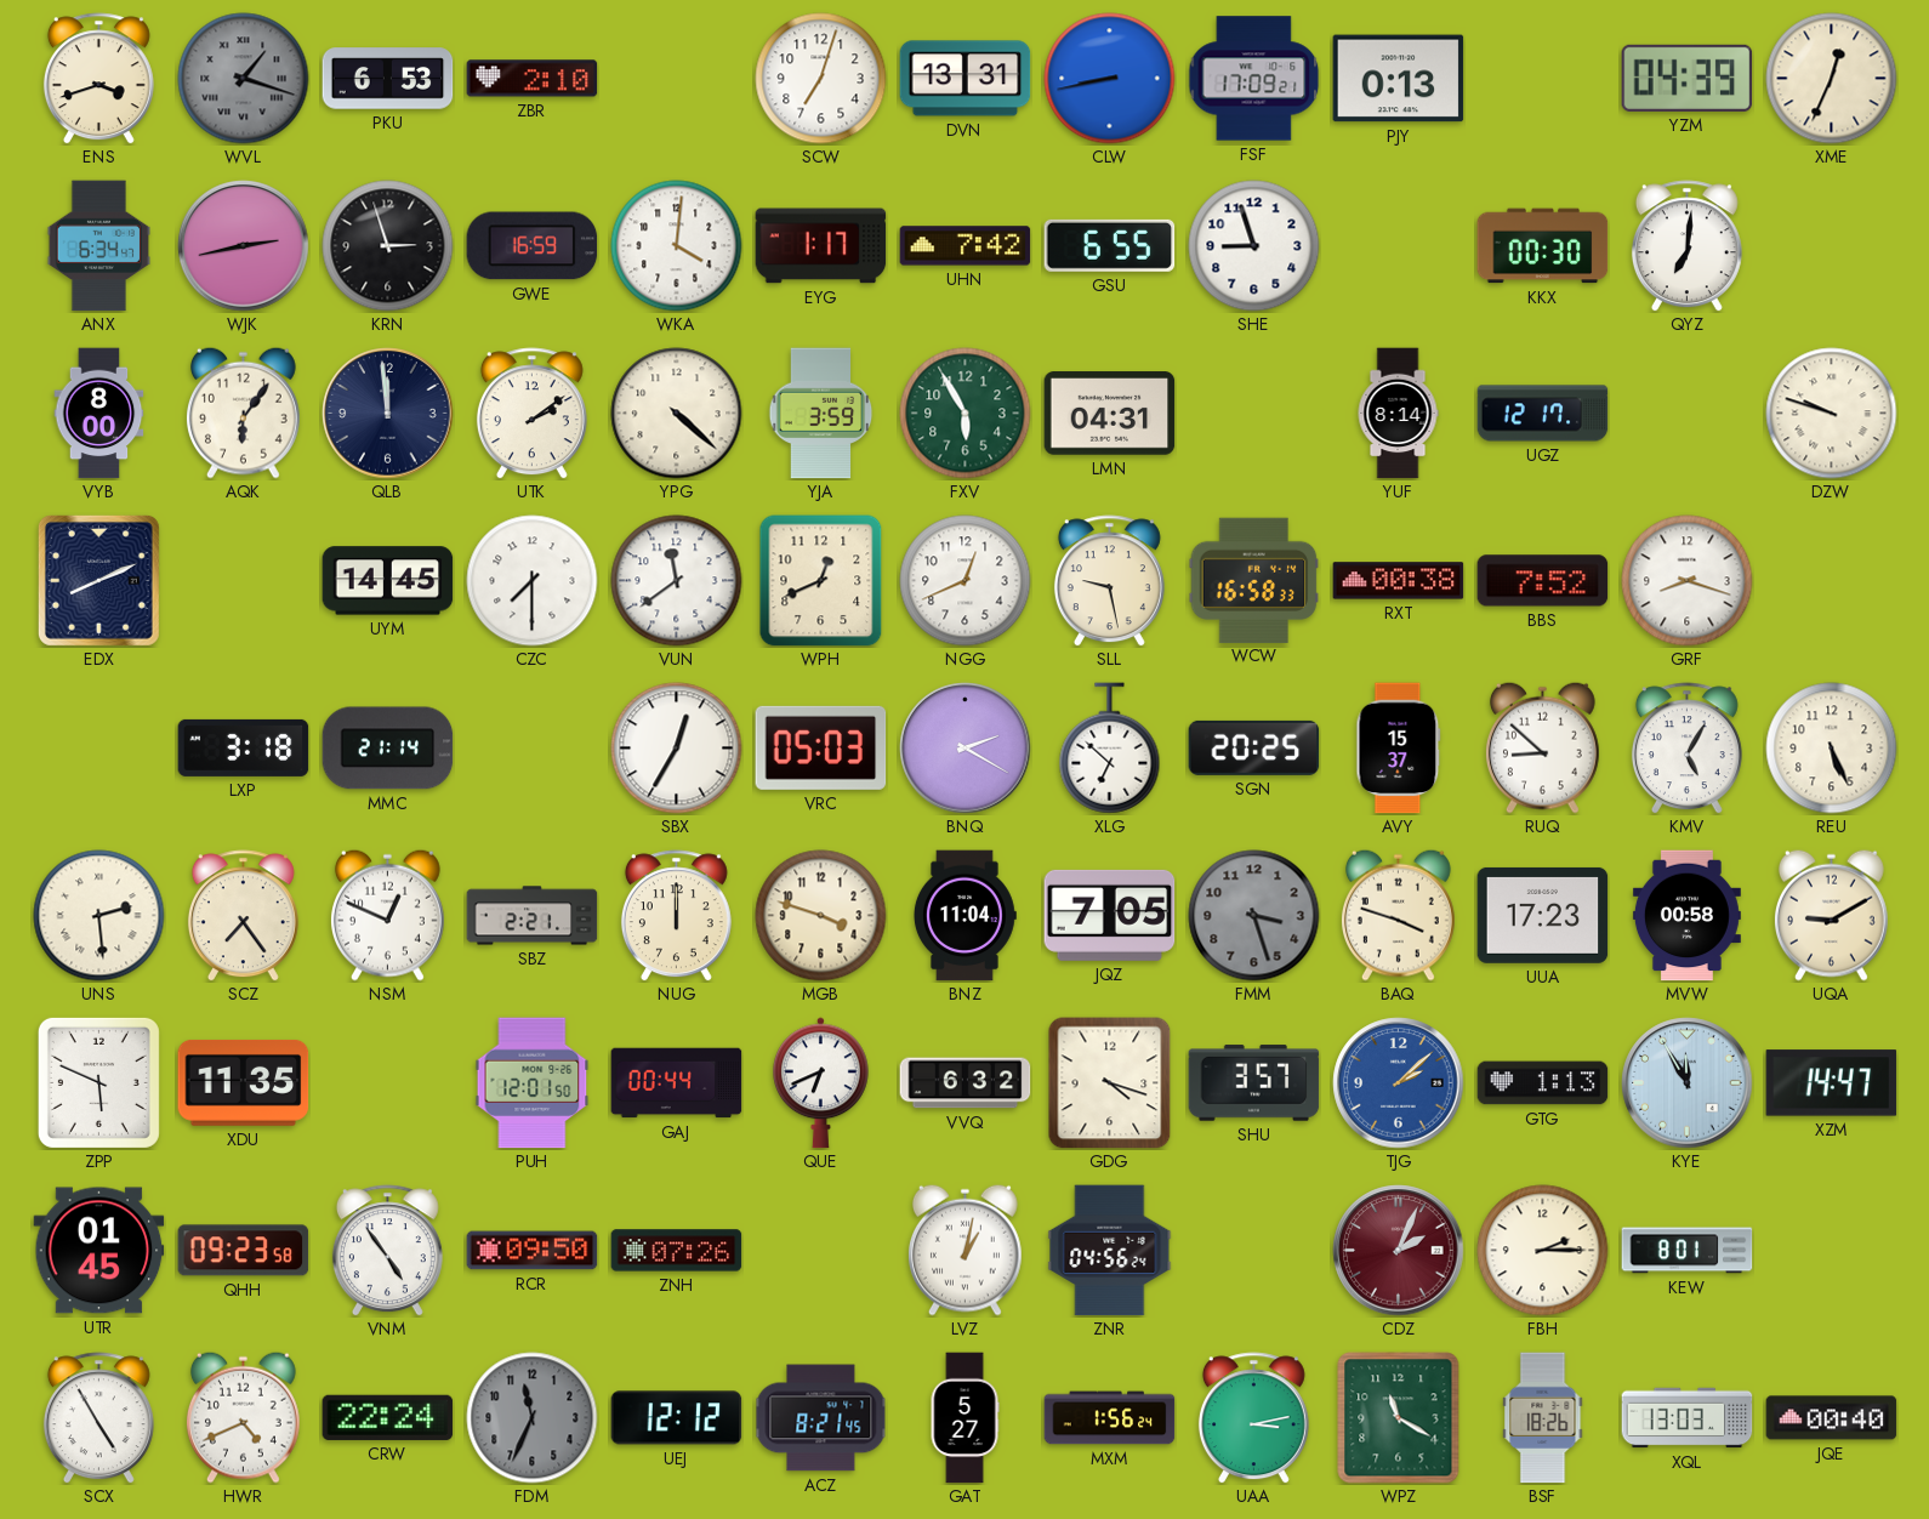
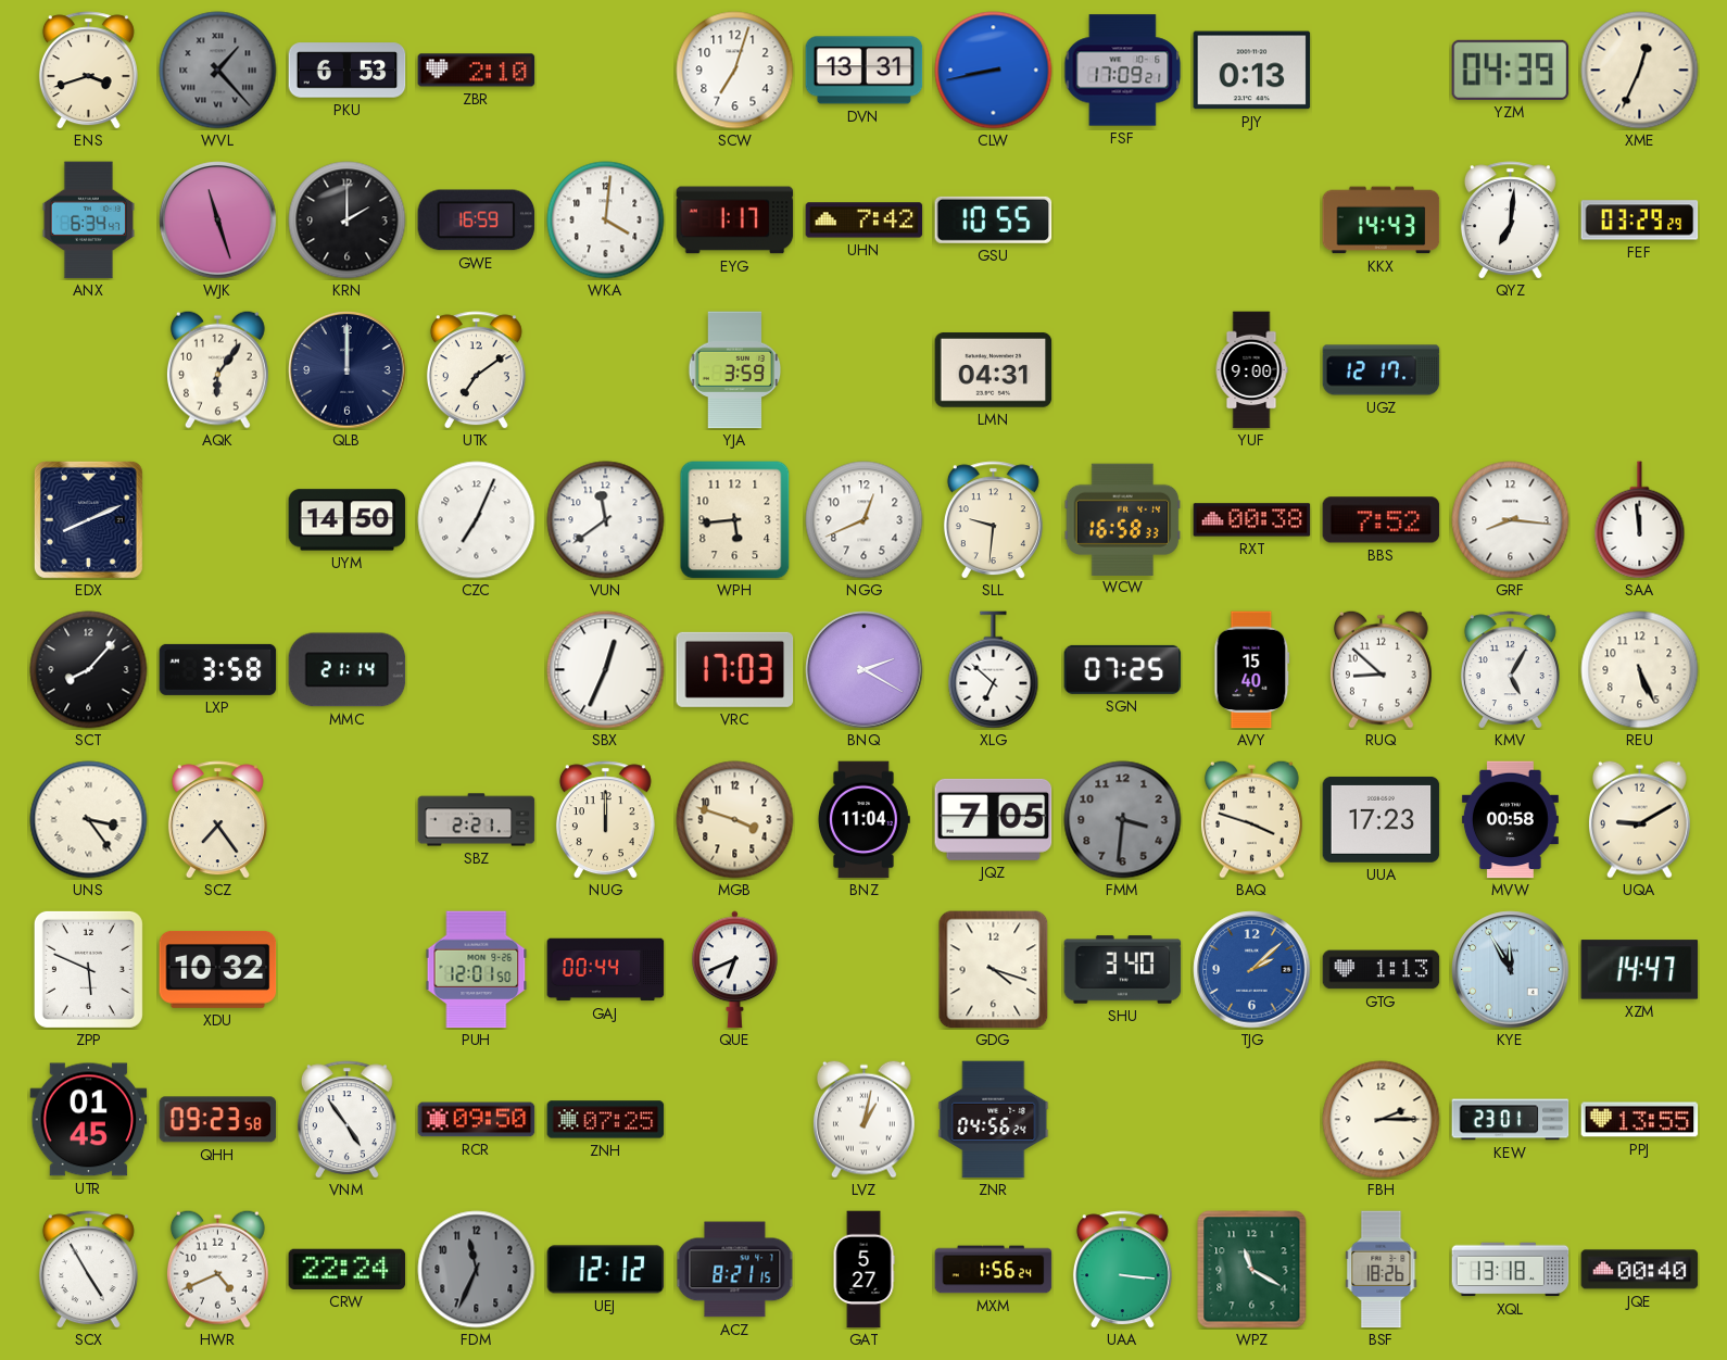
WVL: 1:18 -> 1:23
WJK: 2:43 -> 11:27
KRN: 2:57 -> 2:00
GSU: 6:55 -> 10:55
SHE: 8:57 -> none
KKX: 00:30 -> 14:43
FEF: none -> 03:29
VYB: 8:00 -> none
QLB: 11:59 -> 12:00
UTK: 2:09 -> 7:09
YPG: 4:22 -> none
FXV: 5:55 -> none
YUF: 8:14 -> 9:00
DZW: 9:48 -> none
UYM: 14:45 -> 14:50
CZC: 7:30 -> 7:04
WPH: 12:41 -> 5:44
SLL: 9:28 -> 9:31
GRF: 8:18 -> 8:16
SAA: none -> 11:59
SCT: none -> 8:07
LXP: 3:18 -> 3:58
SBX: 12:35 -> 12:34
VRC: 05:03 -> 17:03
SGN: 20:25 -> 07:25
AVY: 15:37 -> 15:40
UNS: 2:29 -> 3:24
NSM: 12:49 -> none
FMM: 3:27 -> 3:31
XDU: 11:35 -> 10:32
VVQ: 6:32 -> none
SHU: 3:57 -> 3:40
ZNH: 07:26 -> 07:25
CDZ: 2:04 -> none
KEW: 8:01 -> 23:01
PPJ: none -> 13:55
ACZ: 8:21:45 -> 8:21:15
UAA: 3:13 -> 3:16
XQL: 13:03 -> 13:18
